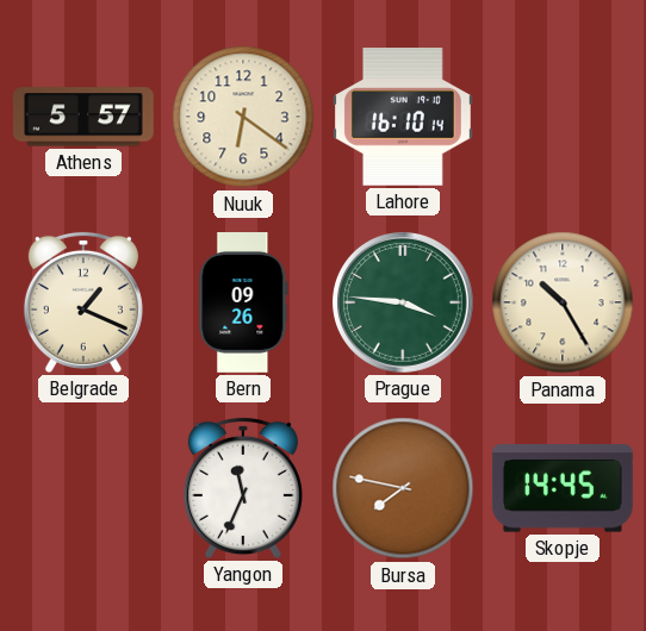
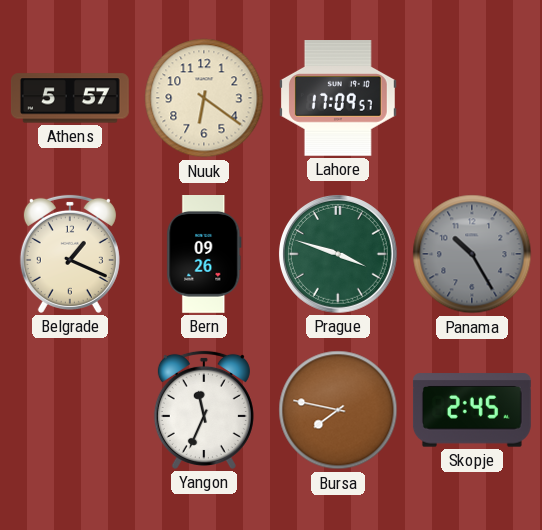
Lahore: 16:10 -> 17:09
Prague: 3:46 -> 3:48
Panama dial: cream -> grey
Skopje: 14:45 -> 2:45
